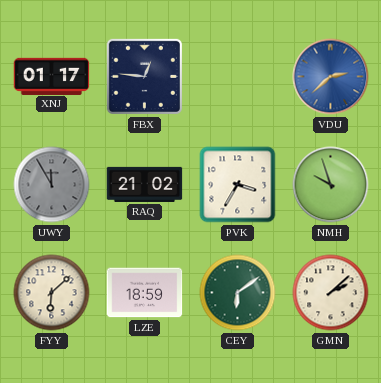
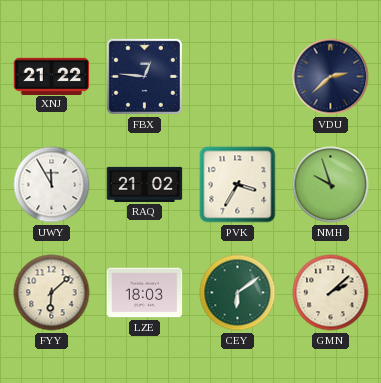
XNJ: 01:17 -> 21:22
VDU dial: blue -> navy
UWY dial: grey -> white
LZE: 18:59 -> 18:03
